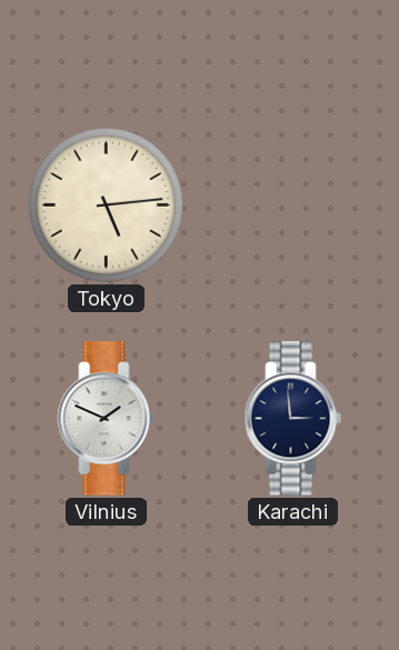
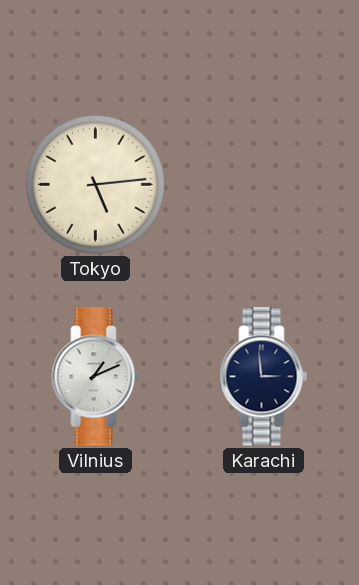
Vilnius: 1:49 -> 1:11
